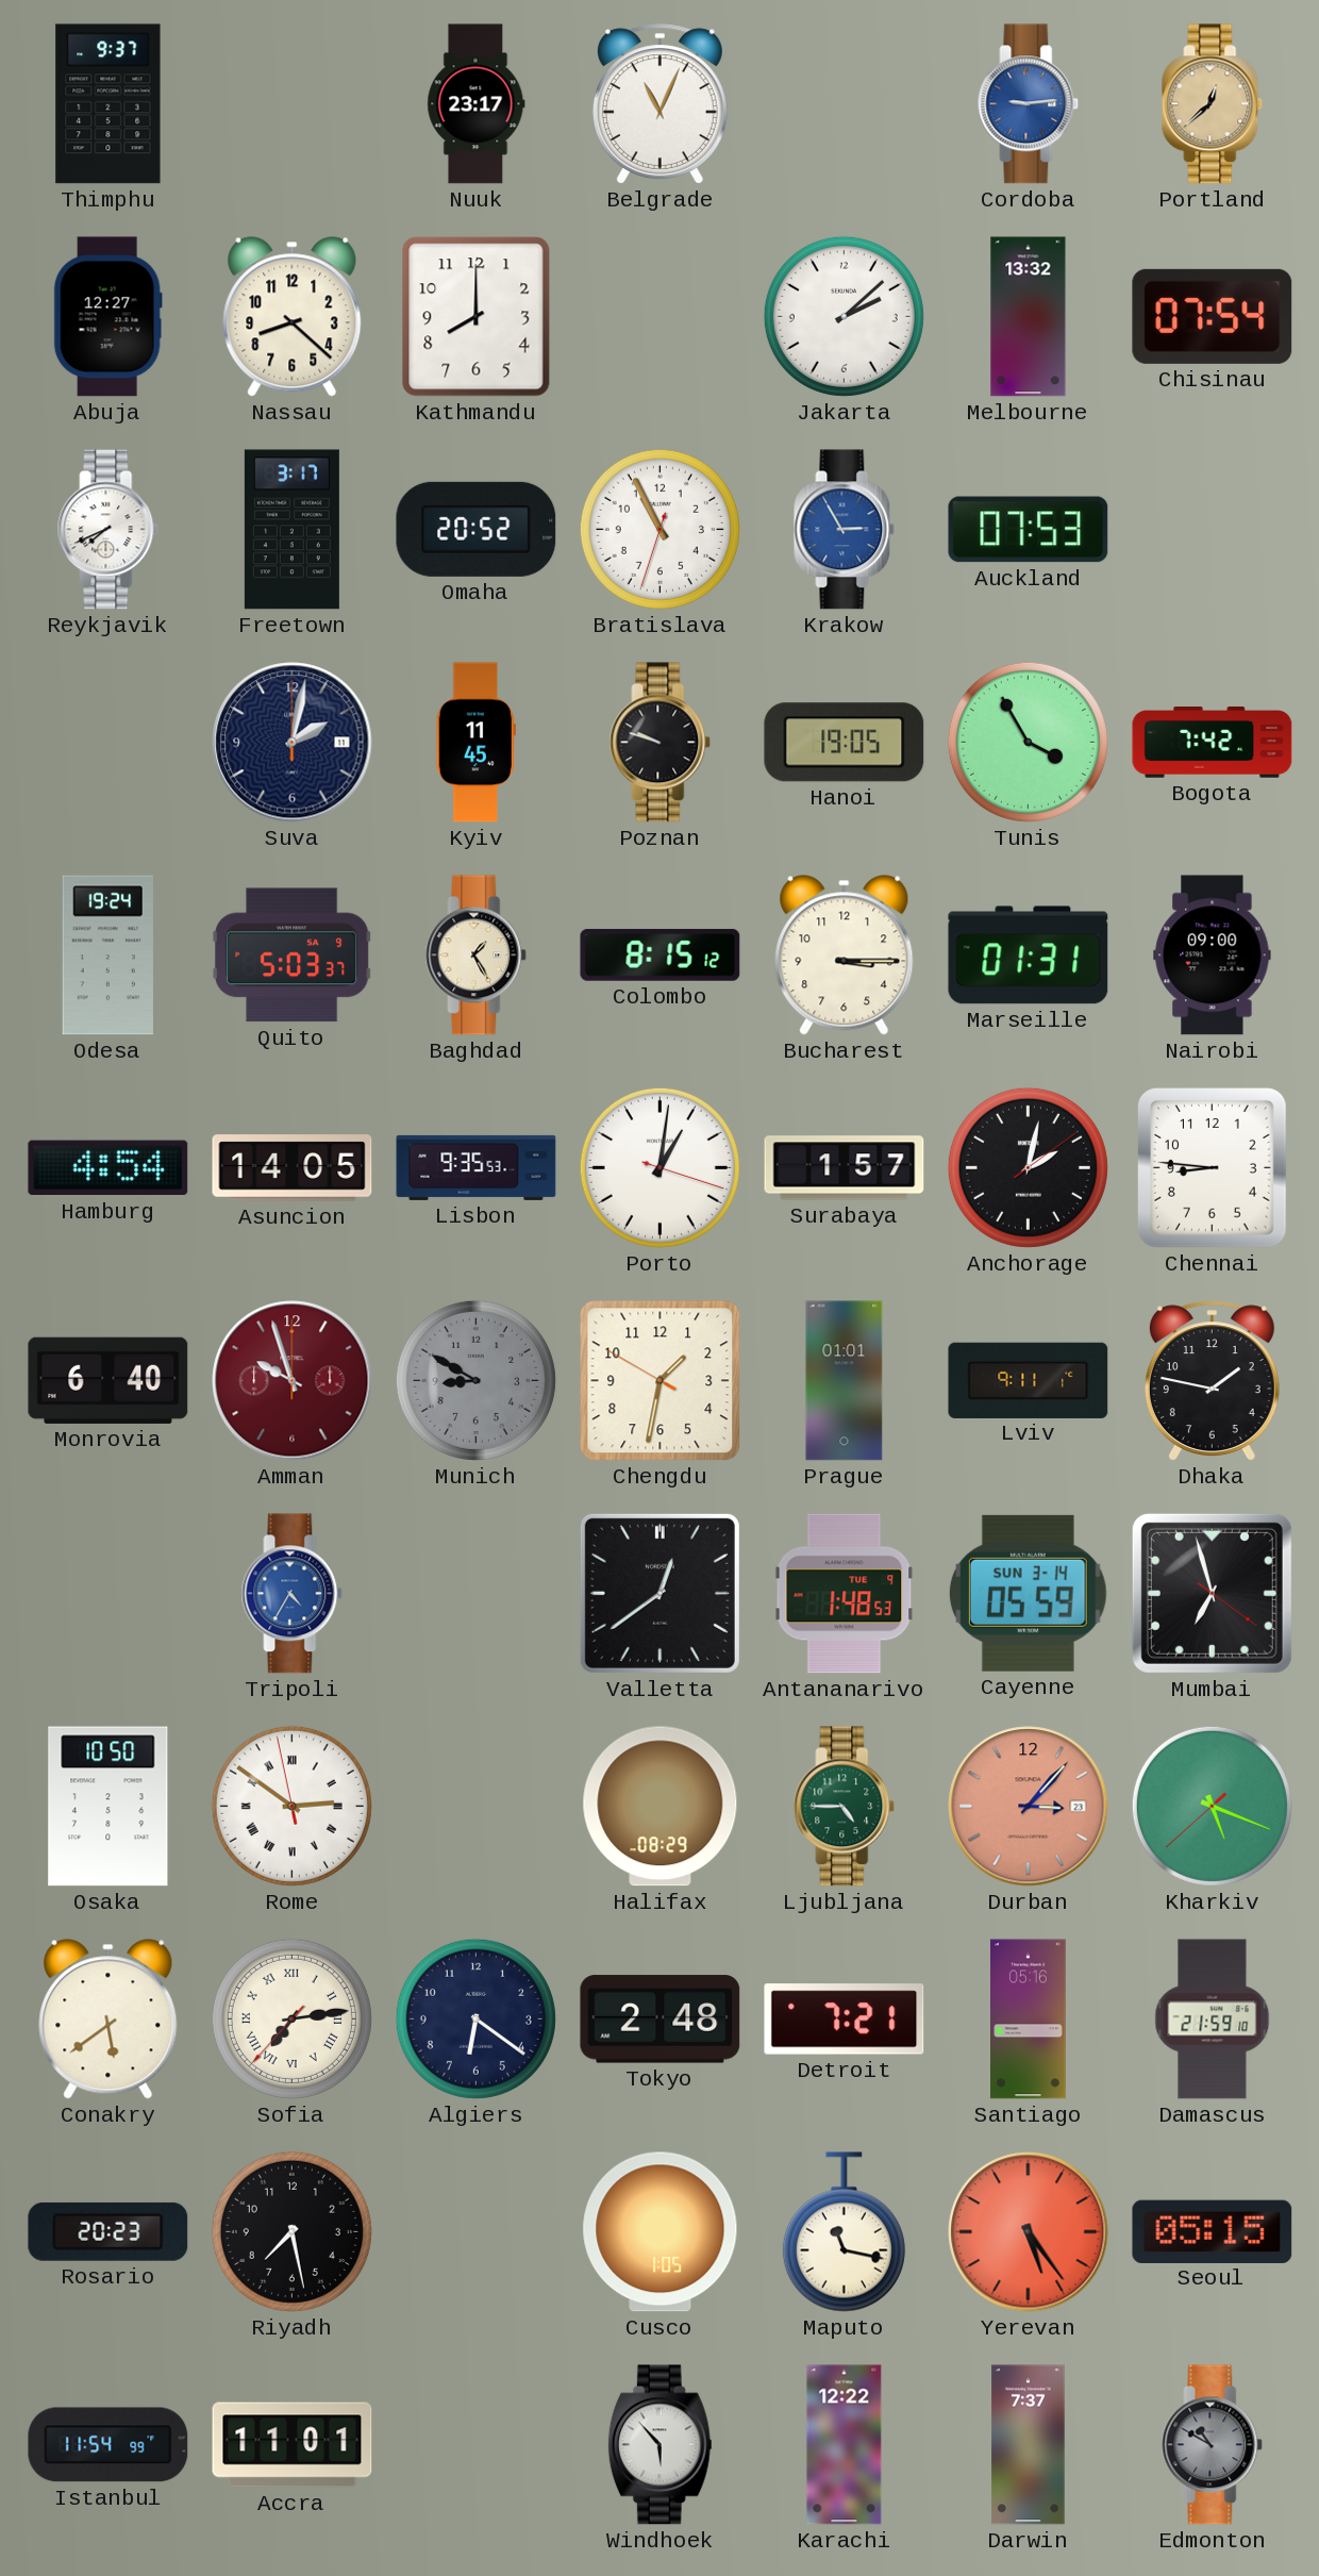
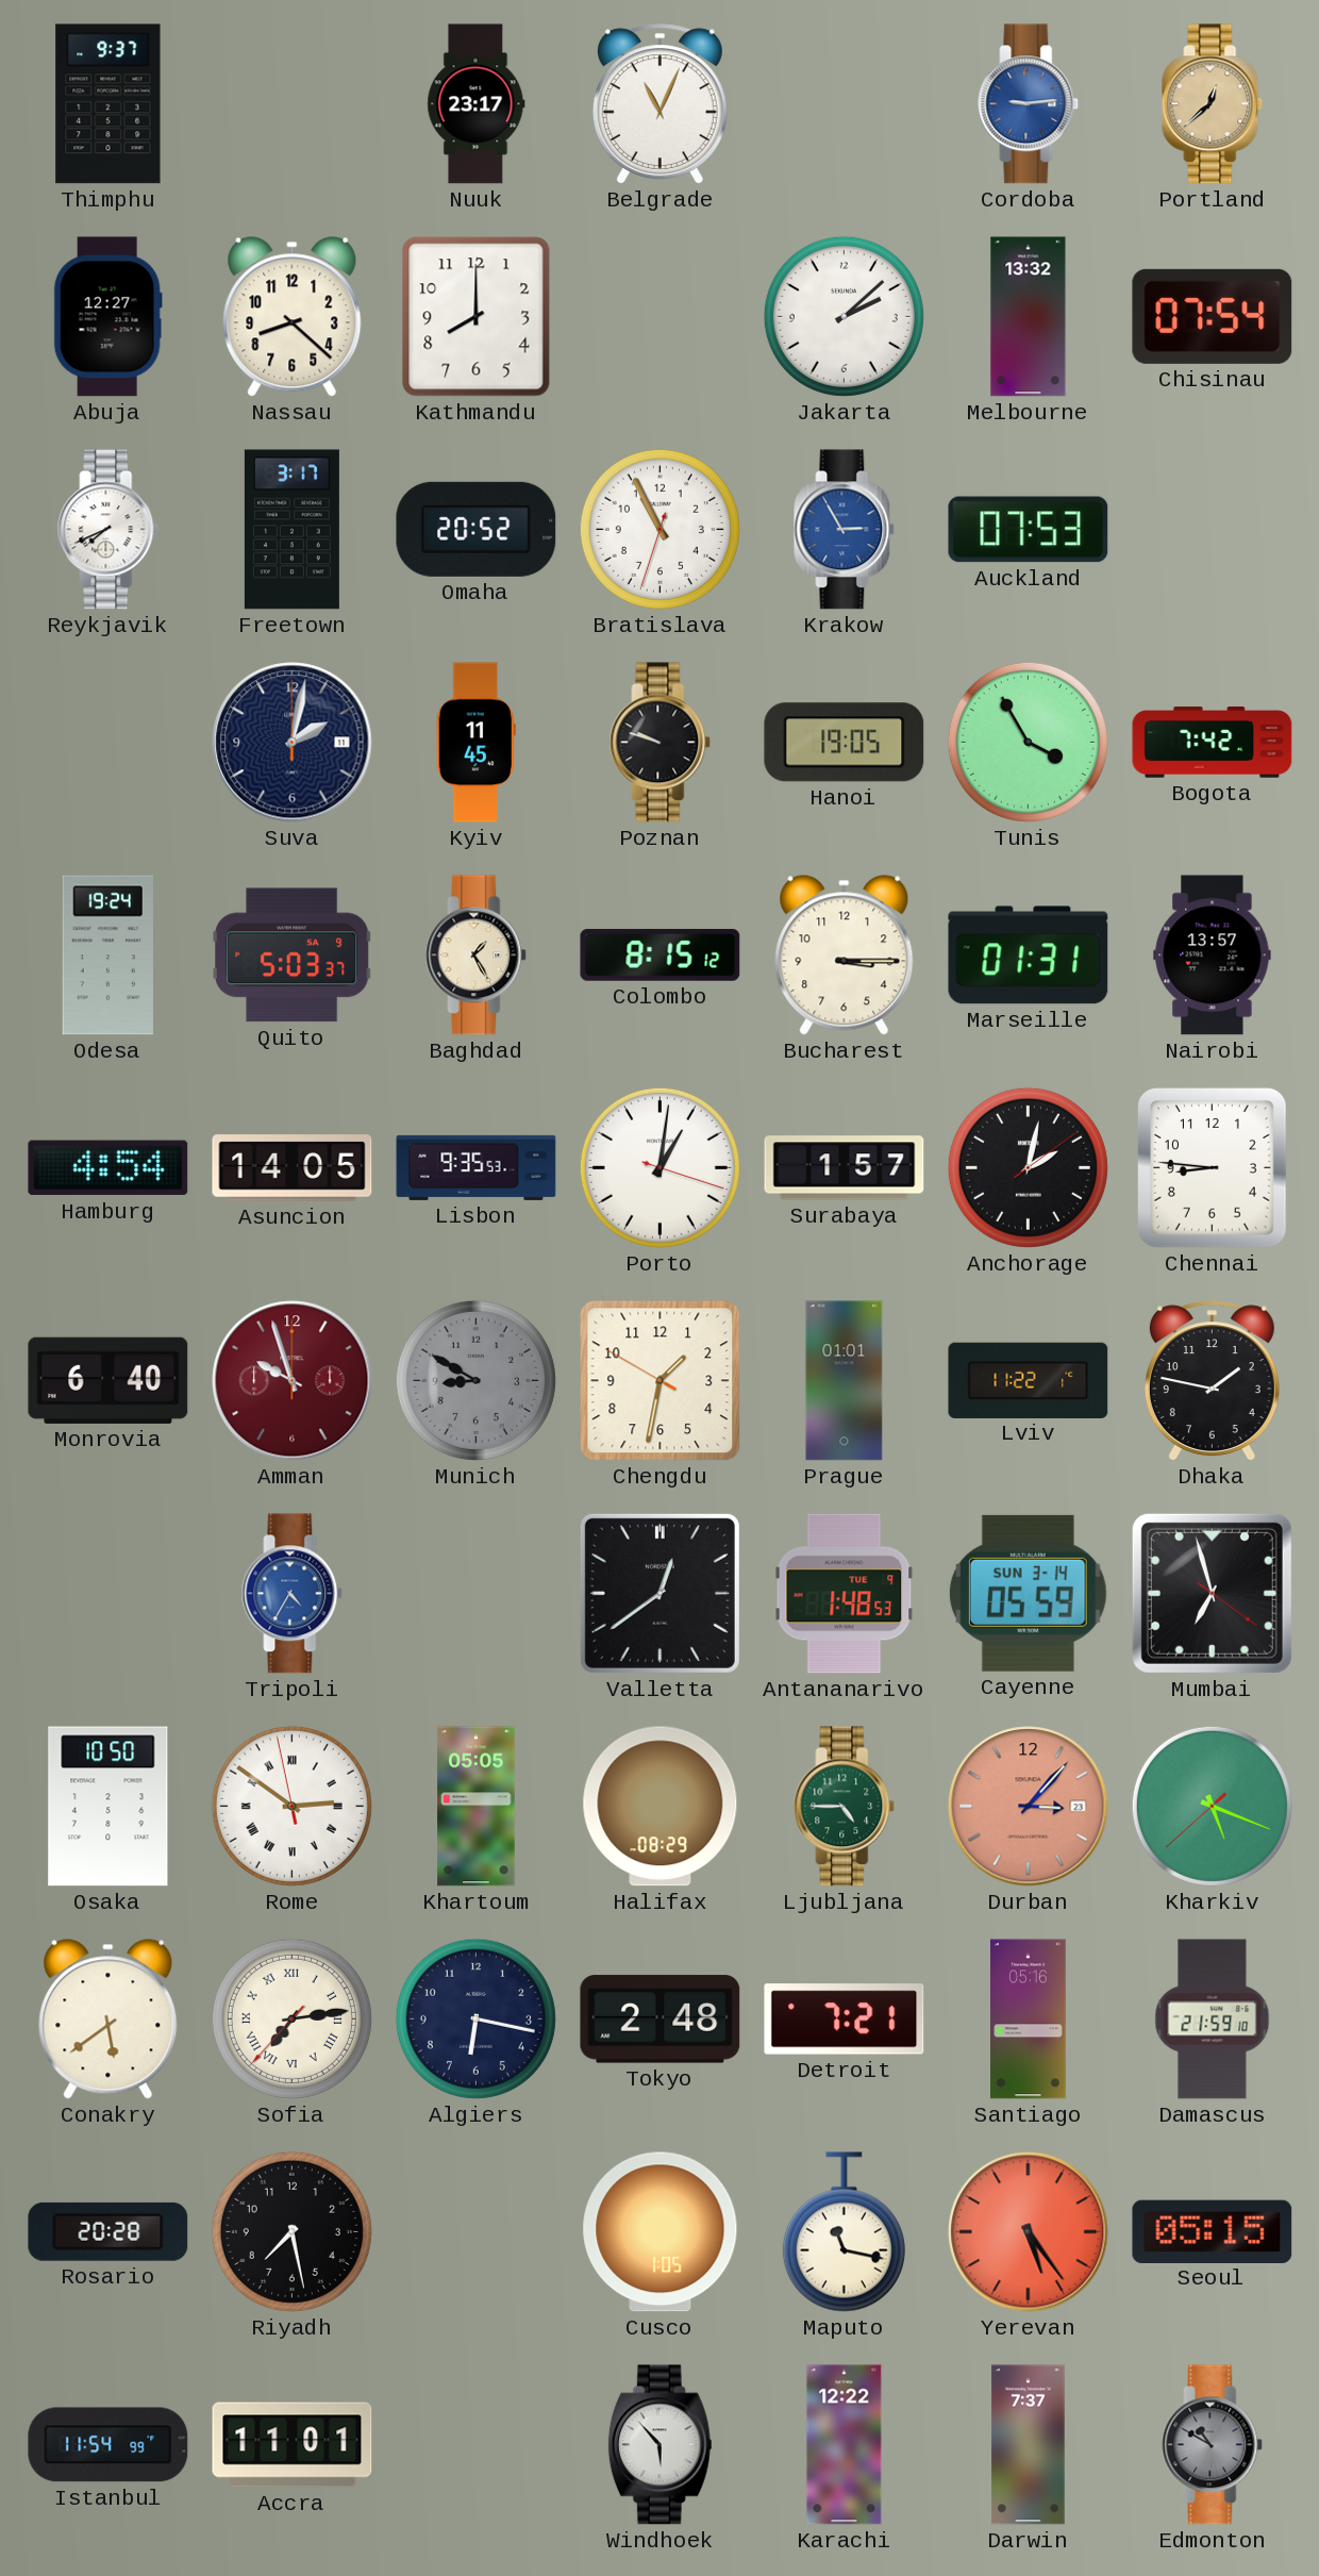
Nairobi: 09:00 -> 13:57
Lviv: 9:11 -> 11:22
Khartoum: none -> 05:05
Algiers: 6:21 -> 6:17
Rosario: 20:23 -> 20:28
